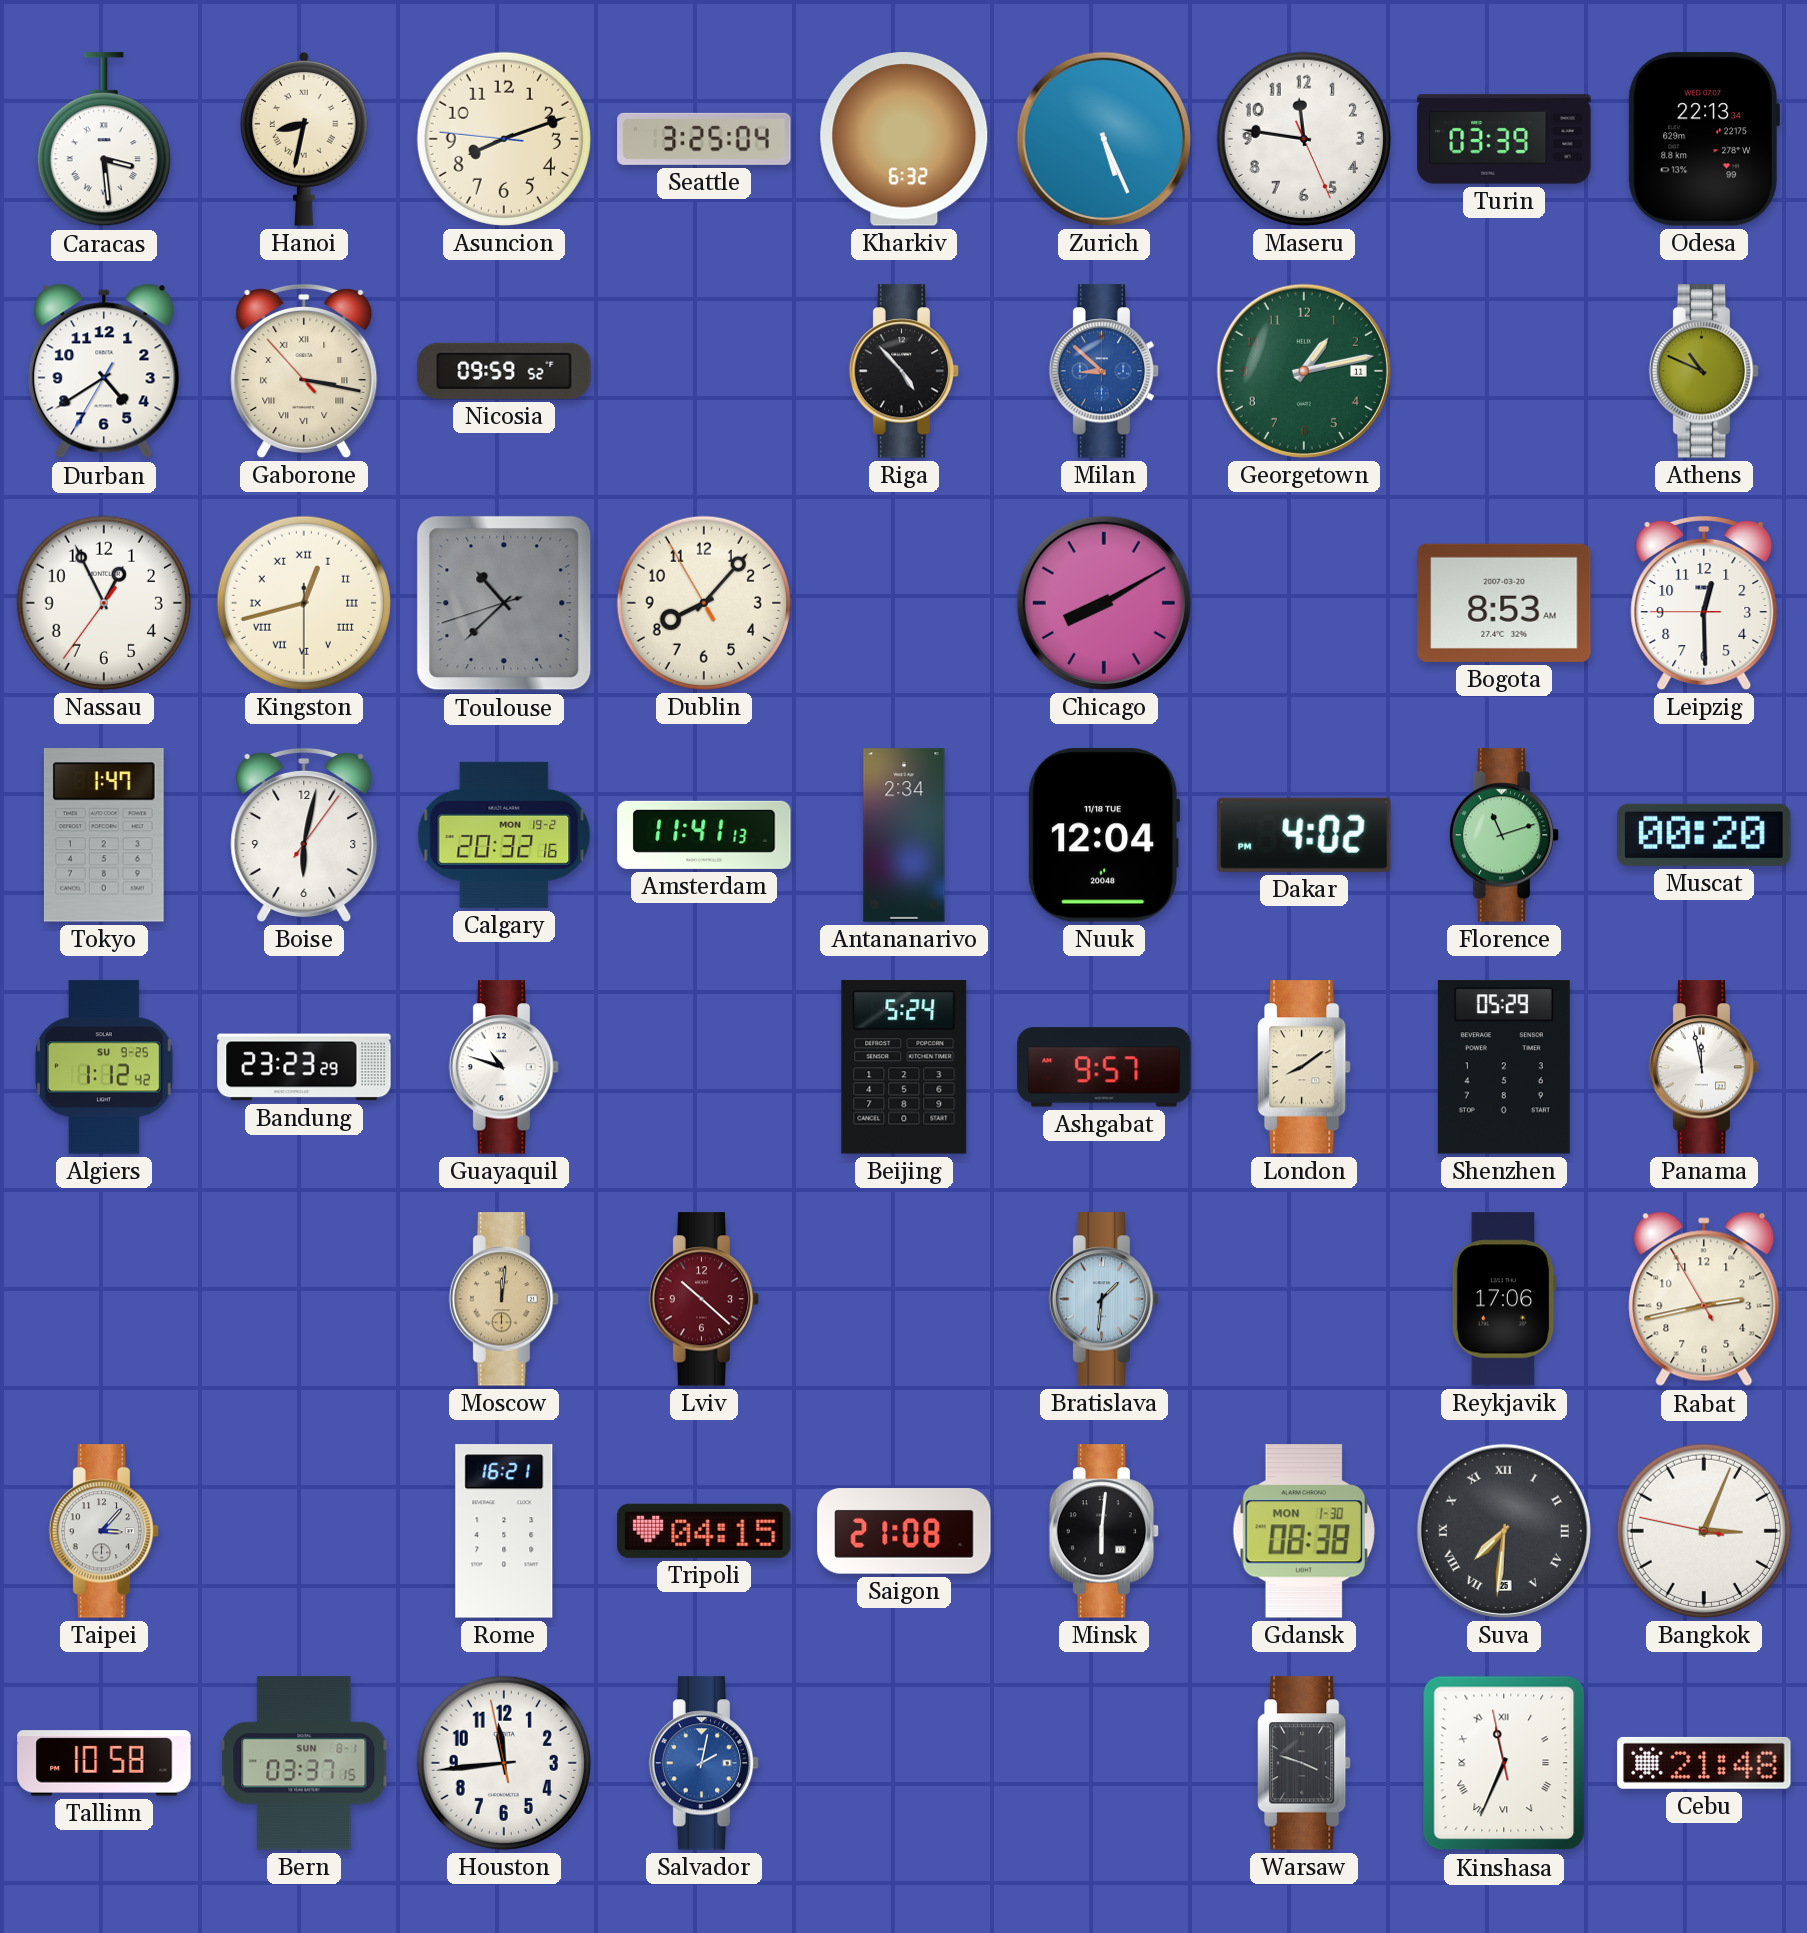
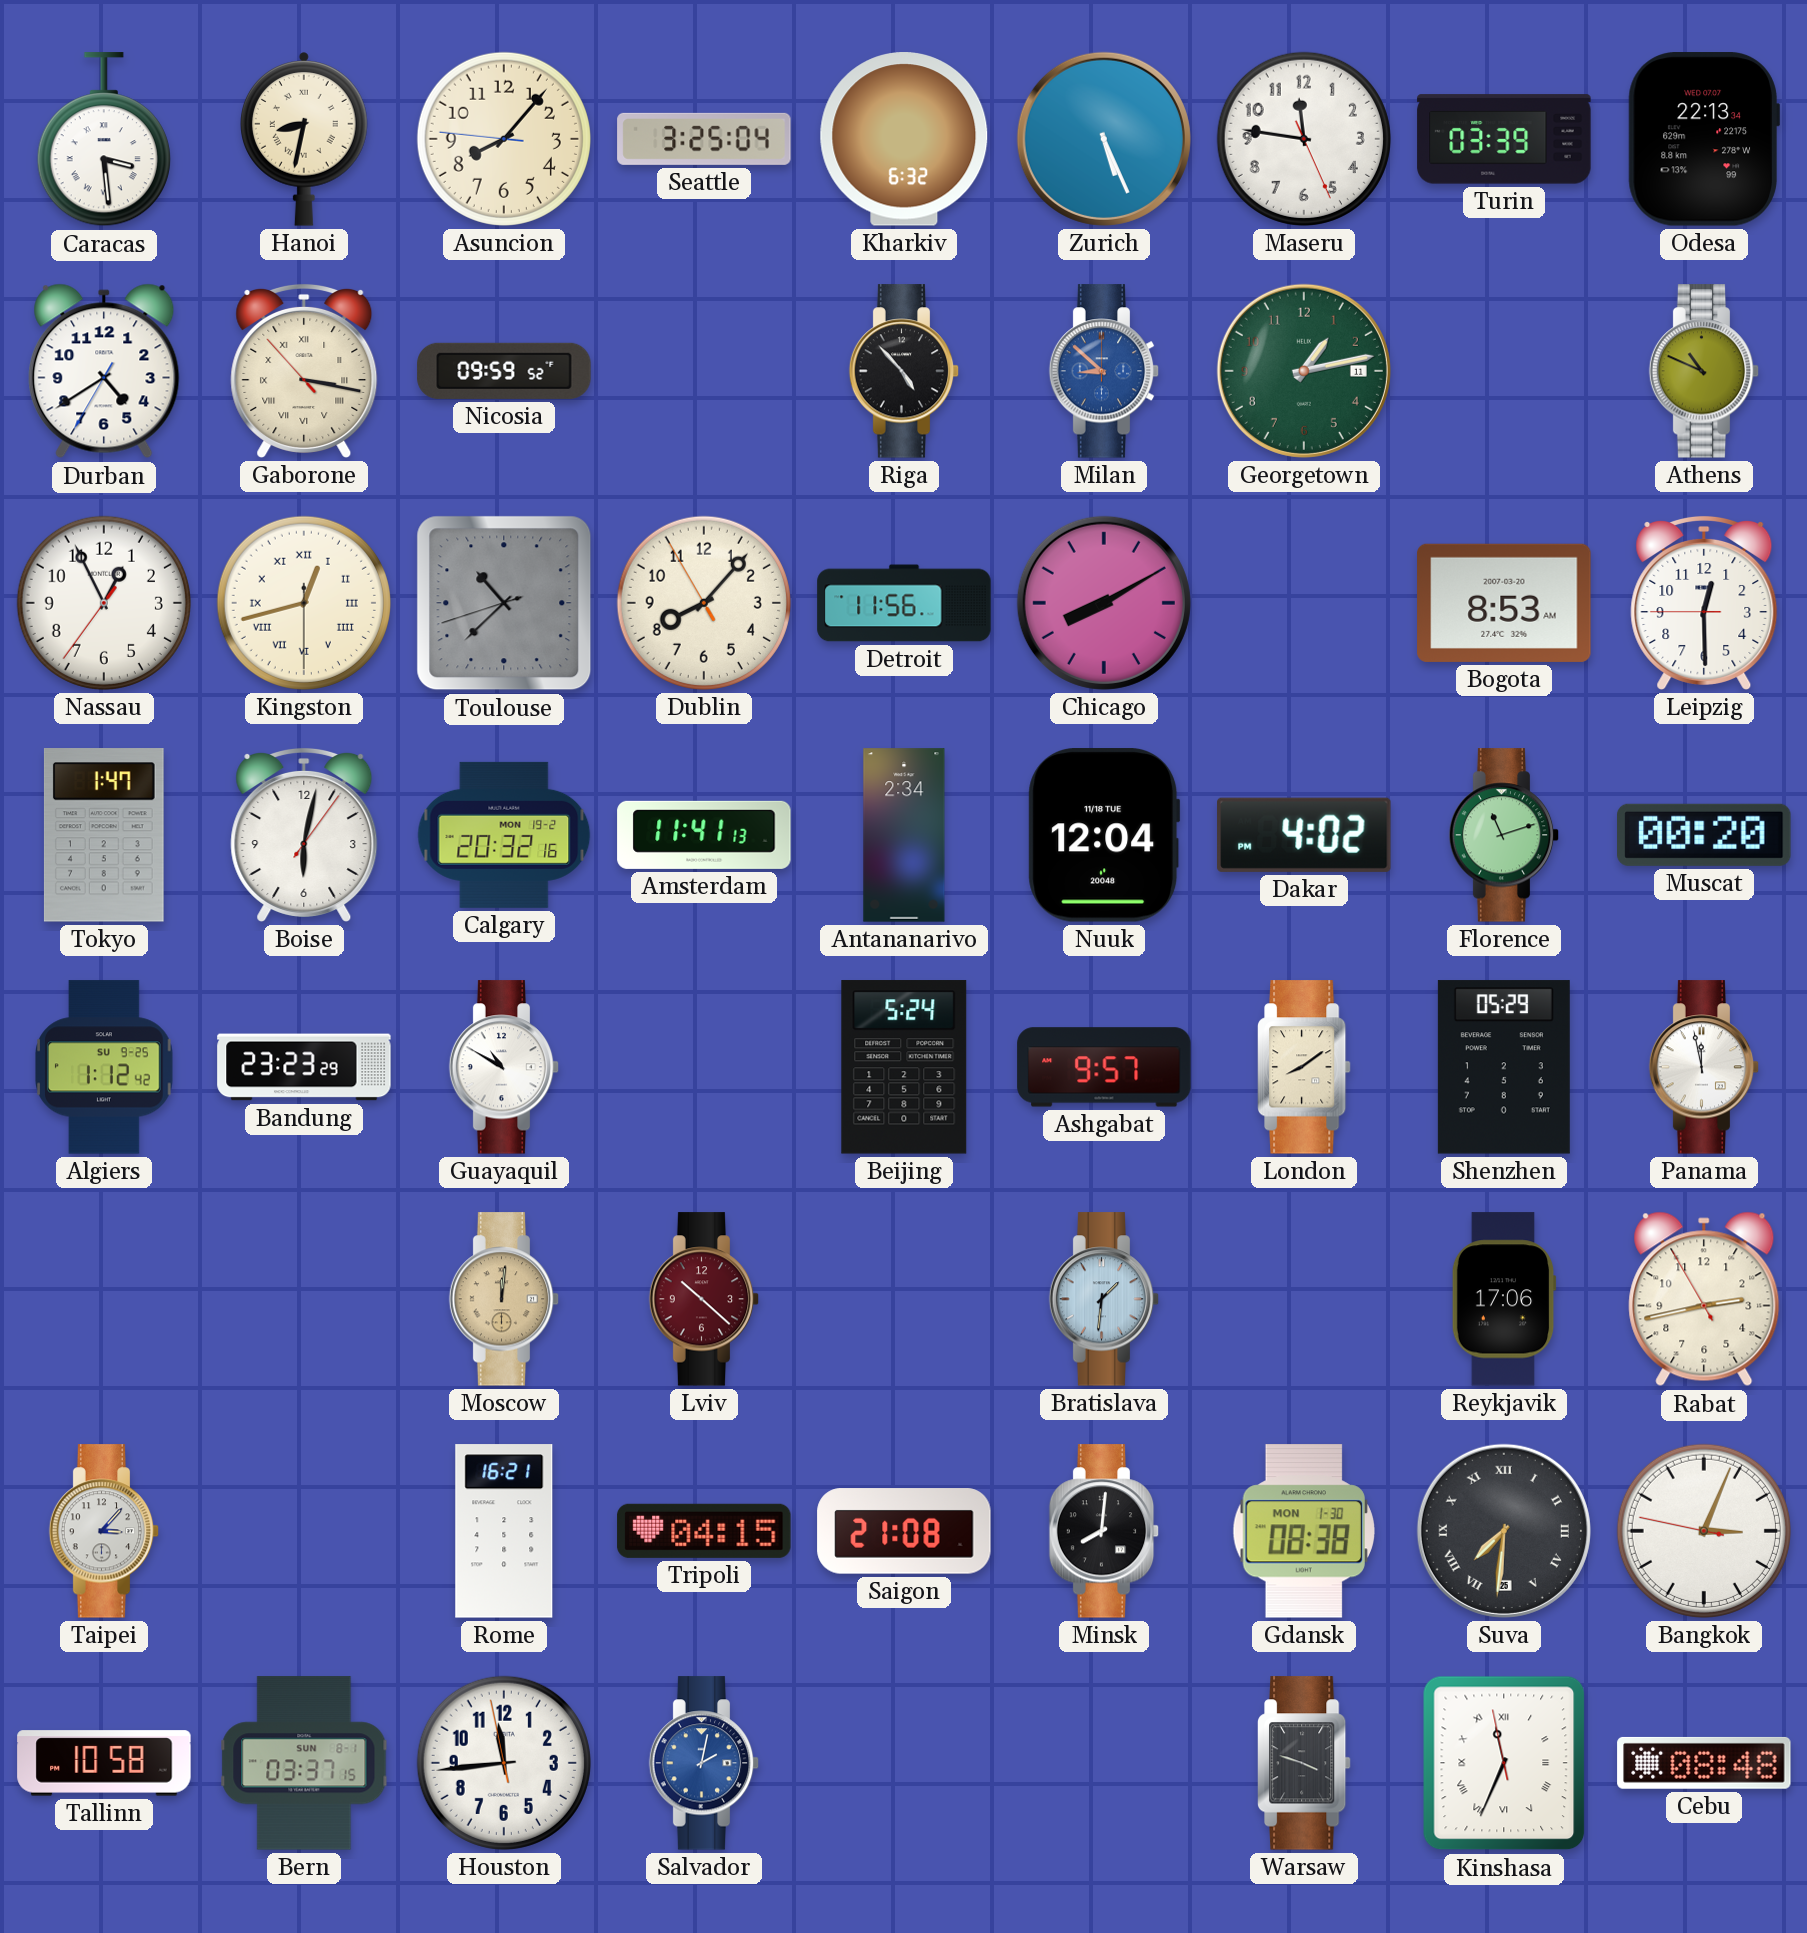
Asuncion: 8:11 -> 8:06
Detroit: none -> 11:56
Guayaquil: 10:48 -> 10:50
Minsk: 6:01 -> 8:01
Cebu: 21:48 -> 08:48
